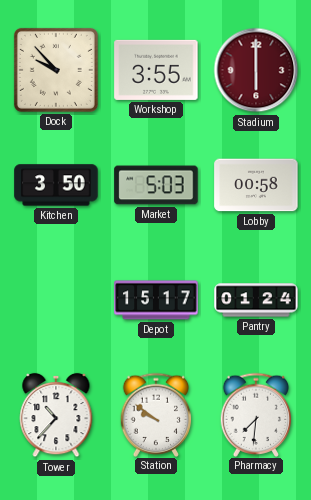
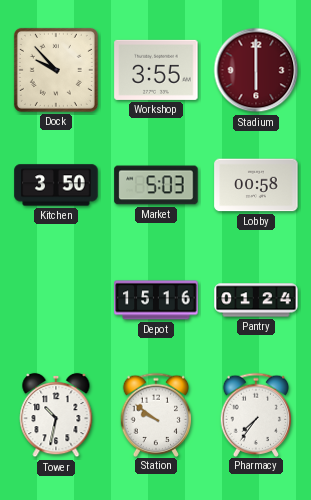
Depot: 15:17 -> 15:16
Tower: 10:37 -> 10:32
Pharmacy: 7:31 -> 7:36
